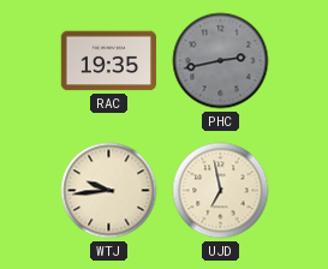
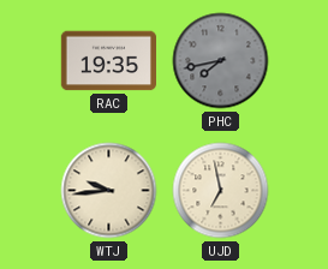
PHC: 2:43 -> 7:43
